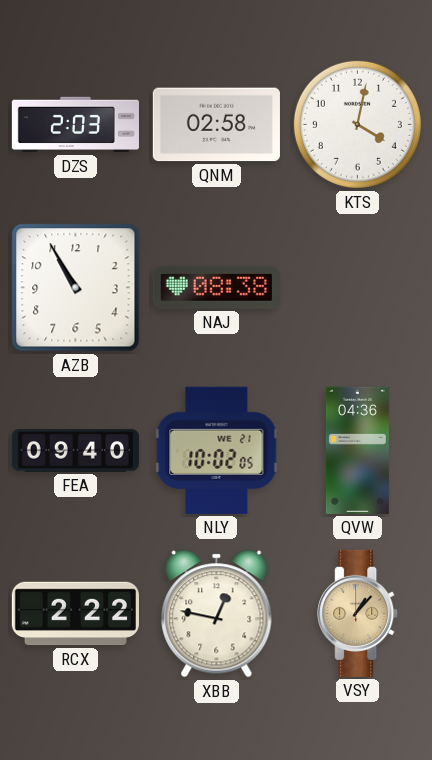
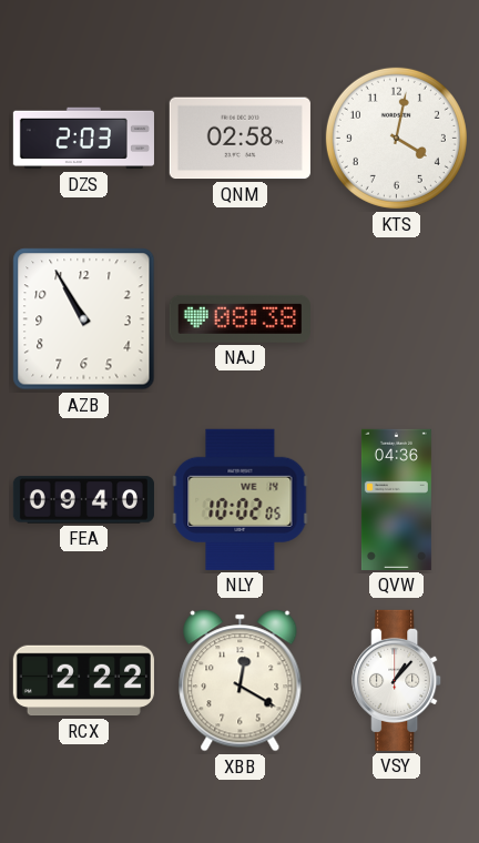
NLY date: WE 21 -> WE 14
XBB: 12:47 -> 12:20
VSY dial: champagne -> white
